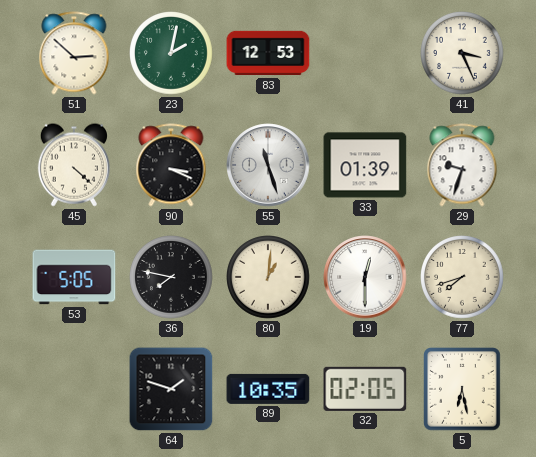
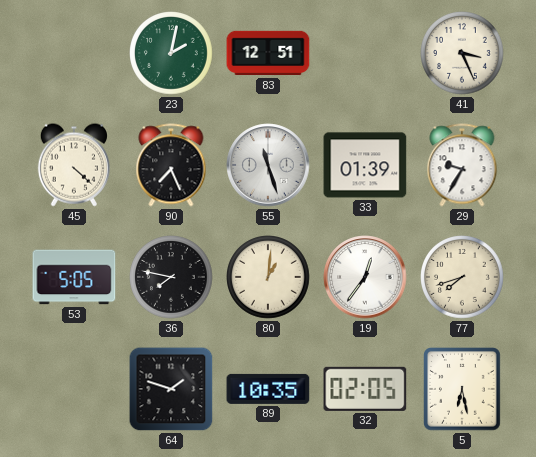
51: 2:52 -> none
83: 12:53 -> 12:51
90: 3:19 -> 7:26
29: 9:33 -> 9:35
19: 12:30 -> 12:36
